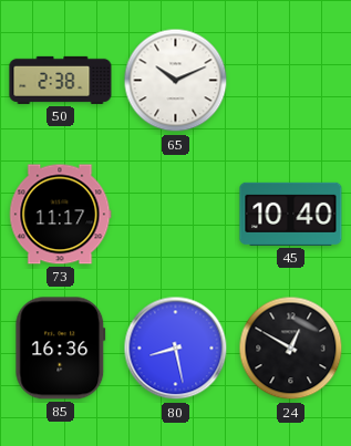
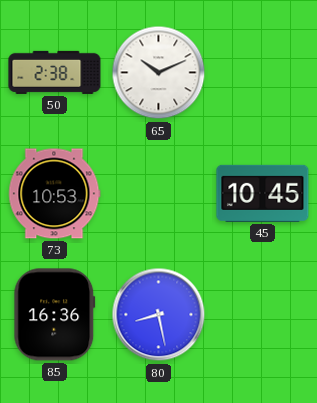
73: 11:17 -> 10:53
45: 10:40 -> 10:45
24: 12:50 -> none
